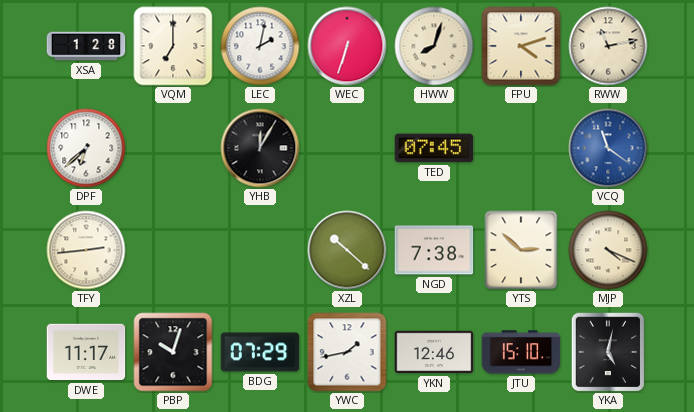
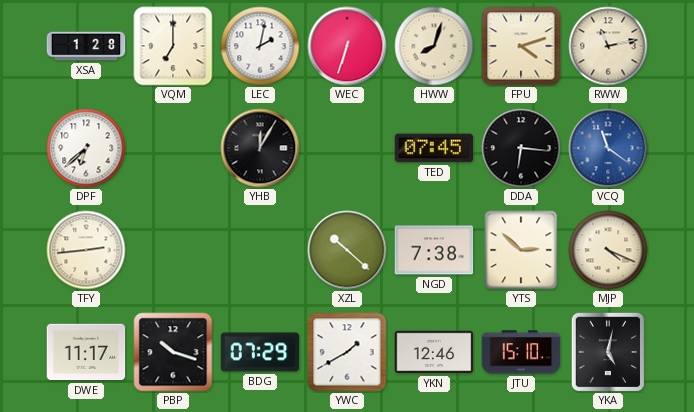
DDA: none -> 6:16
PBP: 10:03 -> 10:18
YWC: 1:43 -> 1:40
